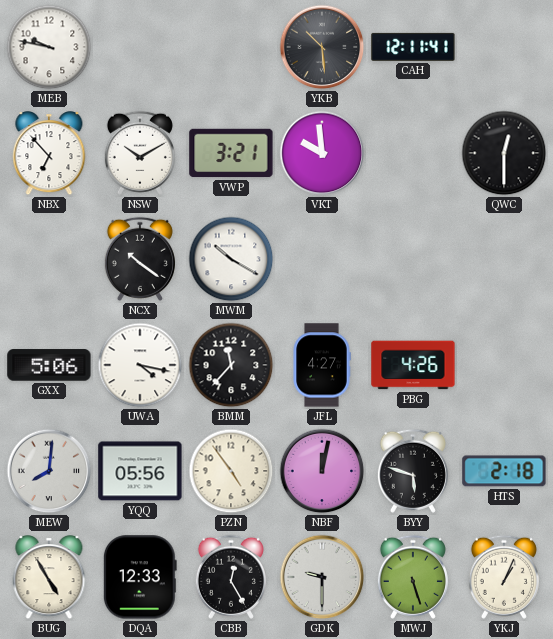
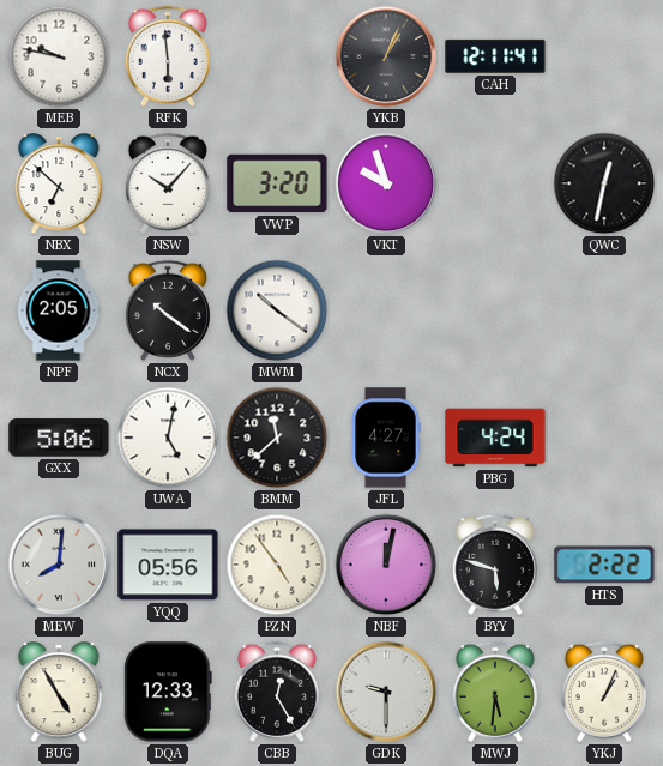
RFK: none -> 5:59
YKB: 10:29 -> 1:04
NBX: 6:53 -> 6:52
NSW: 10:10 -> 10:07
VWP: 3:21 -> 3:20
VKT: 9:59 -> 9:57
QWC: 12:30 -> 12:32
NPF: none -> 2:05
MWM: 10:20 -> 10:21
UWA: 4:17 -> 5:02
BMM: 11:37 -> 11:38
PBG: 4:26 -> 4:24
HTS: 2:18 -> 2:22
MWJ: 5:27 -> 5:31
